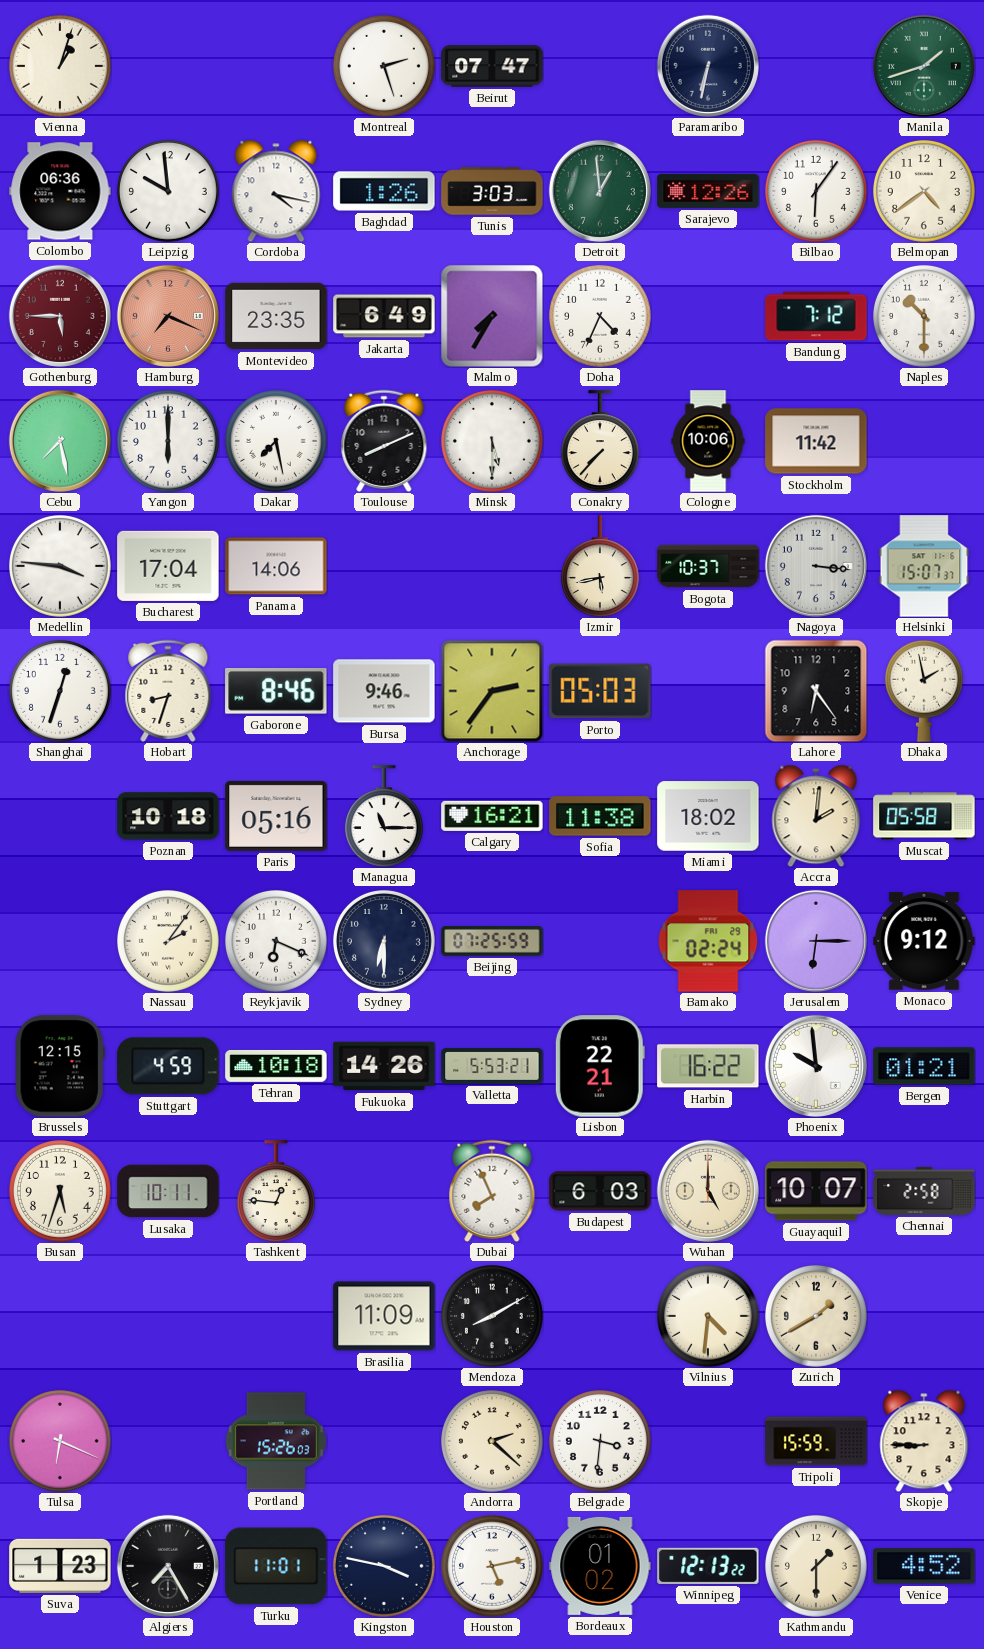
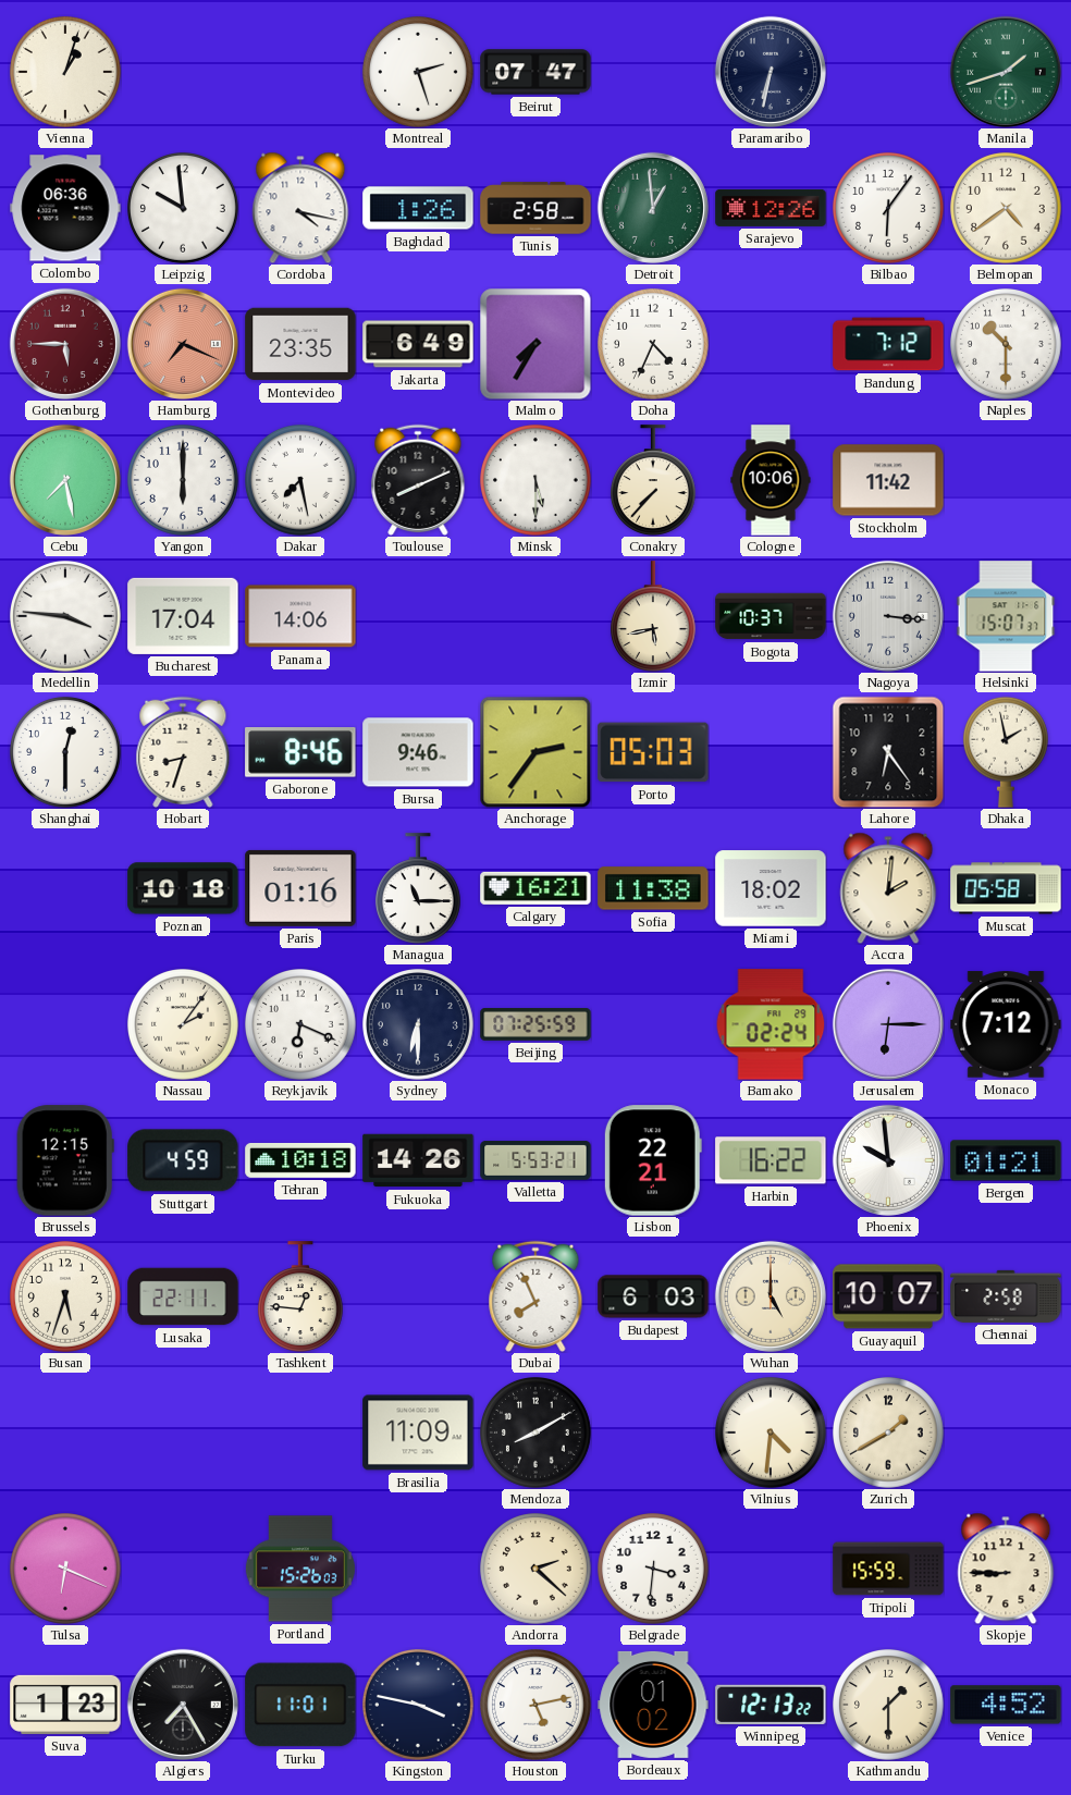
Tunis: 3:03 -> 2:58
Shanghai: 12:33 -> 12:30
Paris: 05:16 -> 01:16
Monaco: 9:12 -> 7:12
Lusaka: 10:11 -> 22:11
